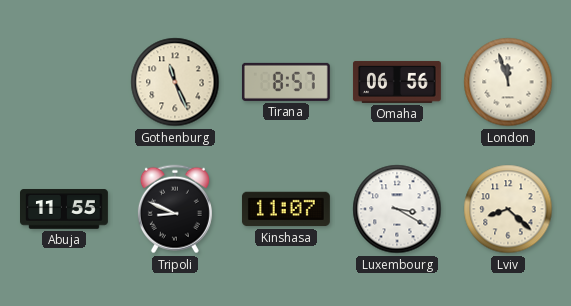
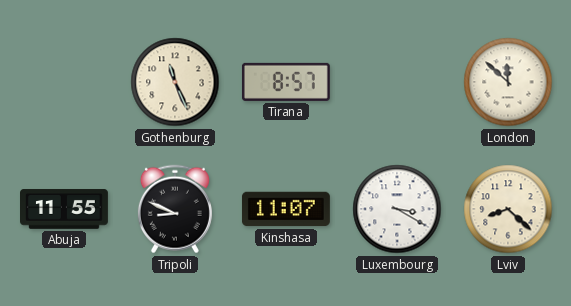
Omaha: 06:56 -> none
London: 11:57 -> 11:52
